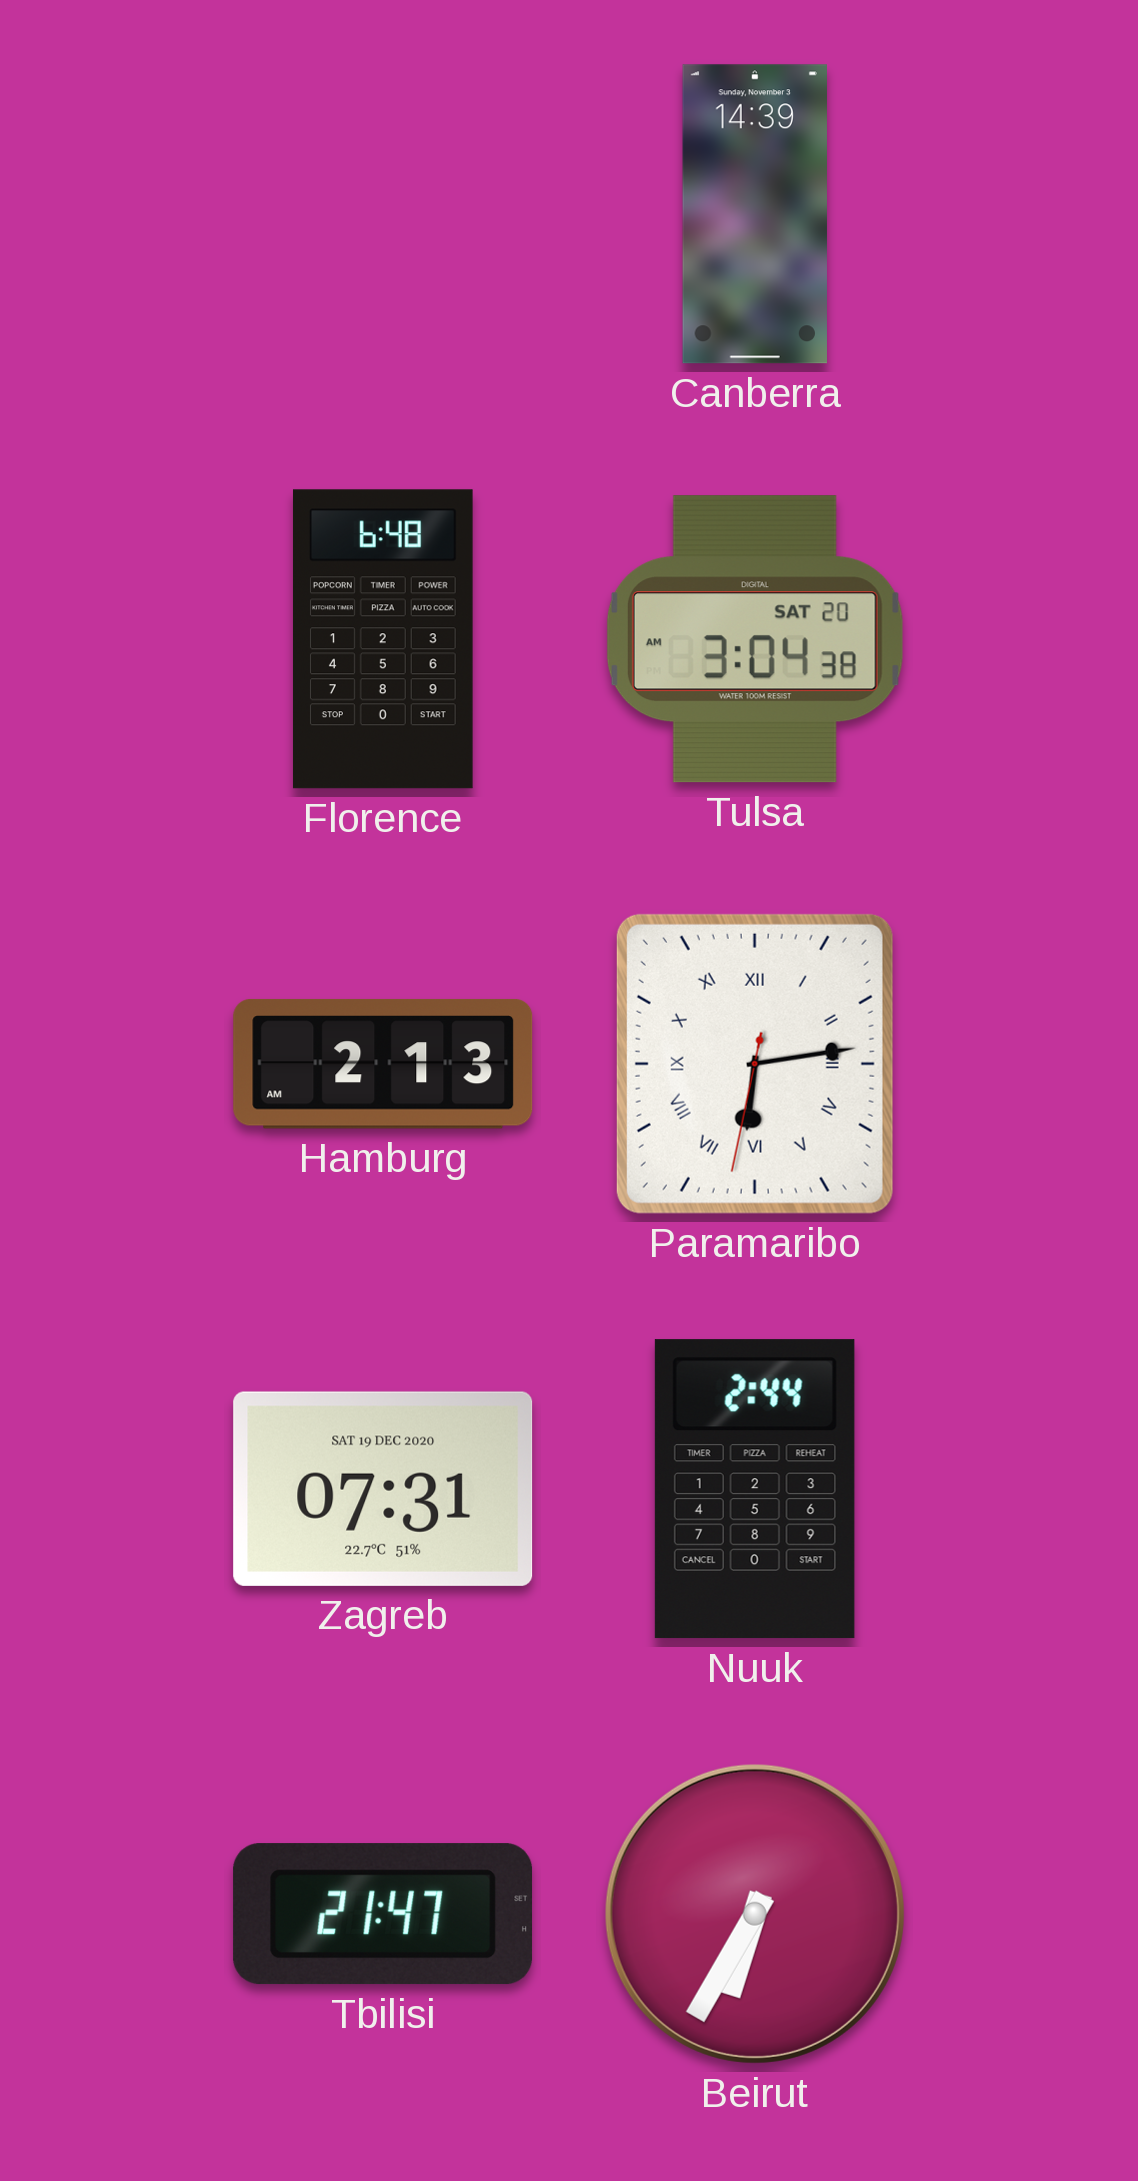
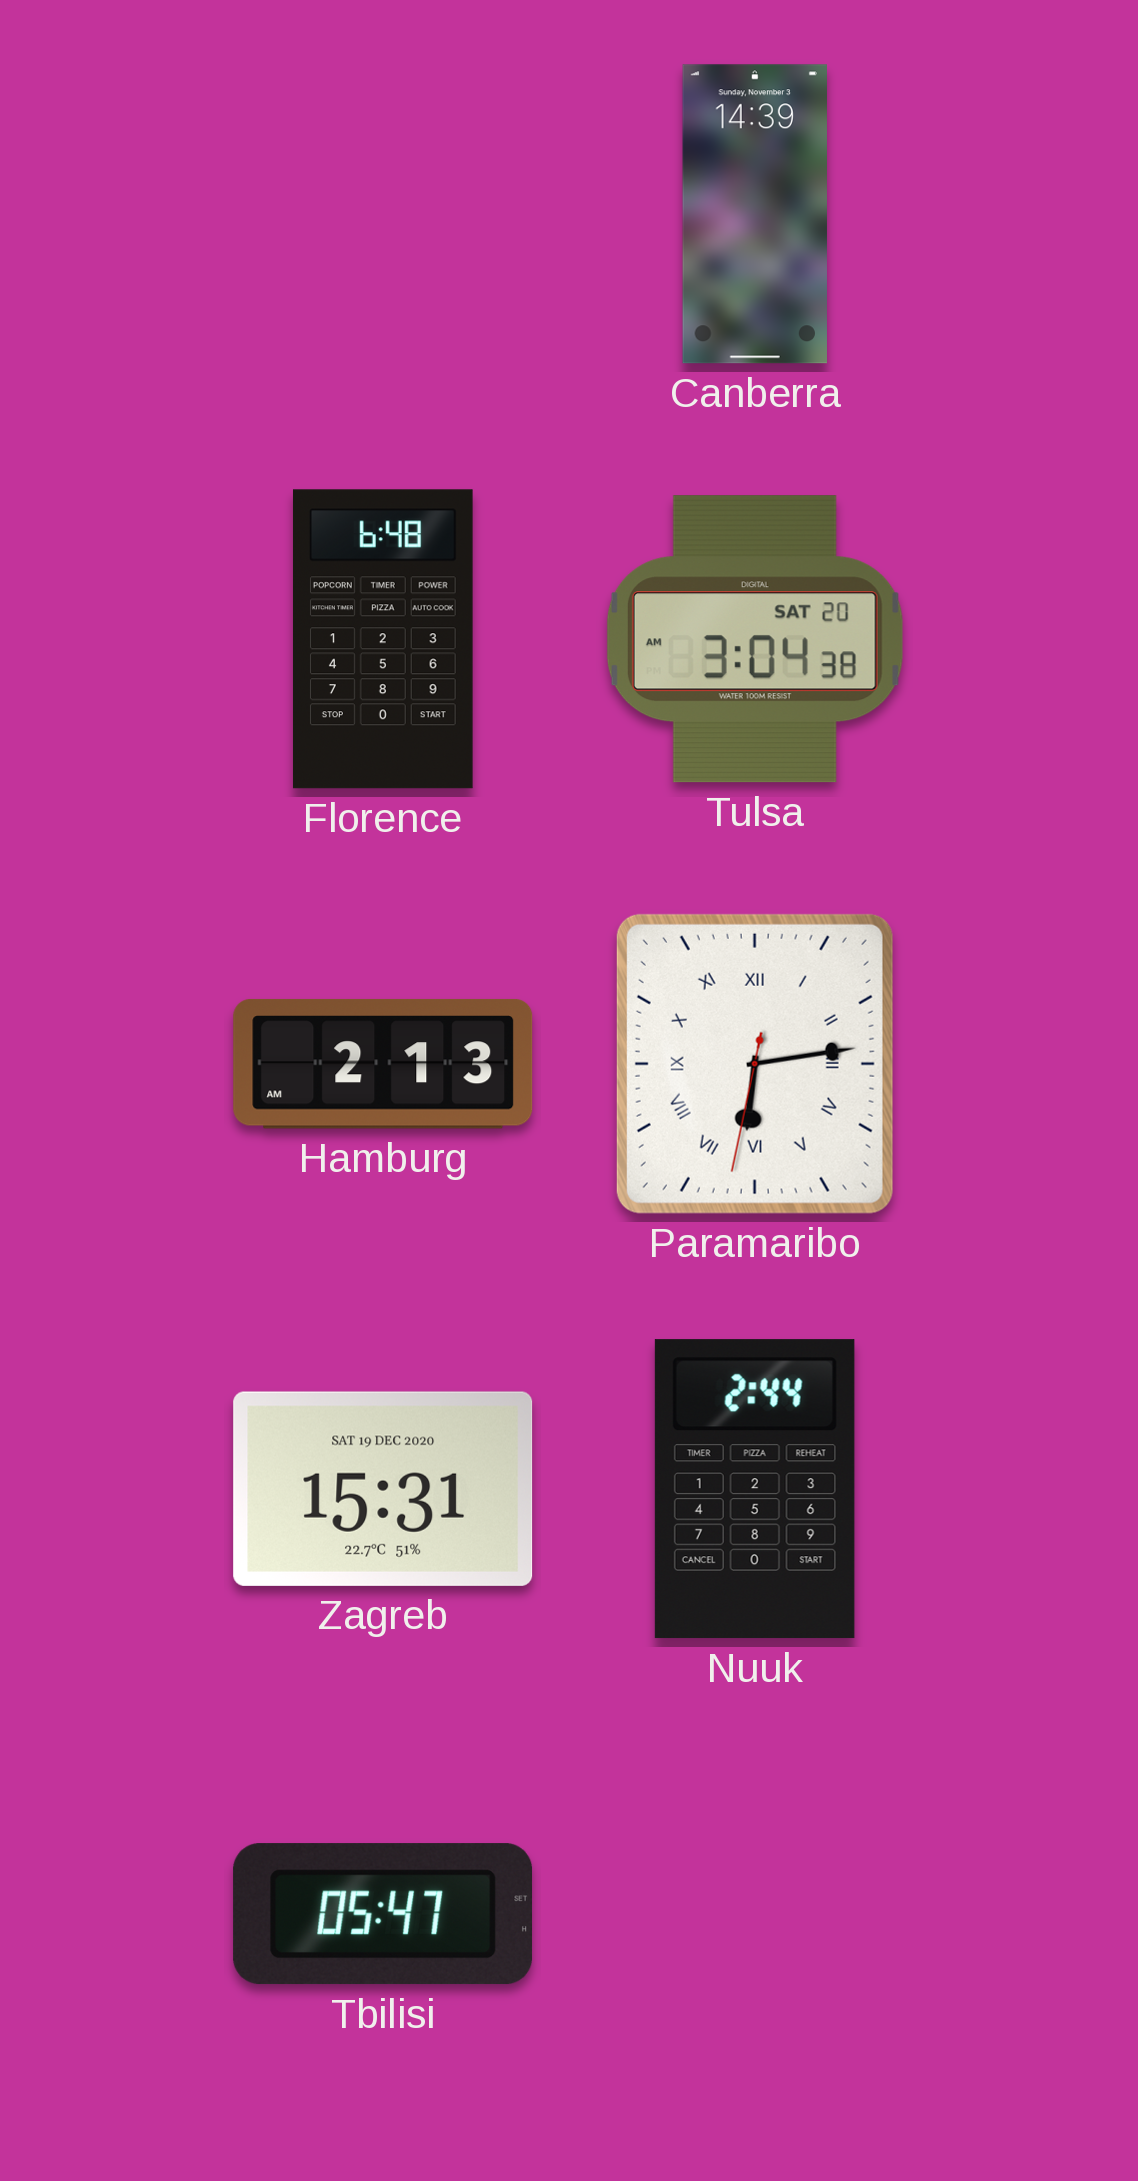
Zagreb: 07:31 -> 15:31
Tbilisi: 21:47 -> 05:47
Beirut: 6:35 -> none
